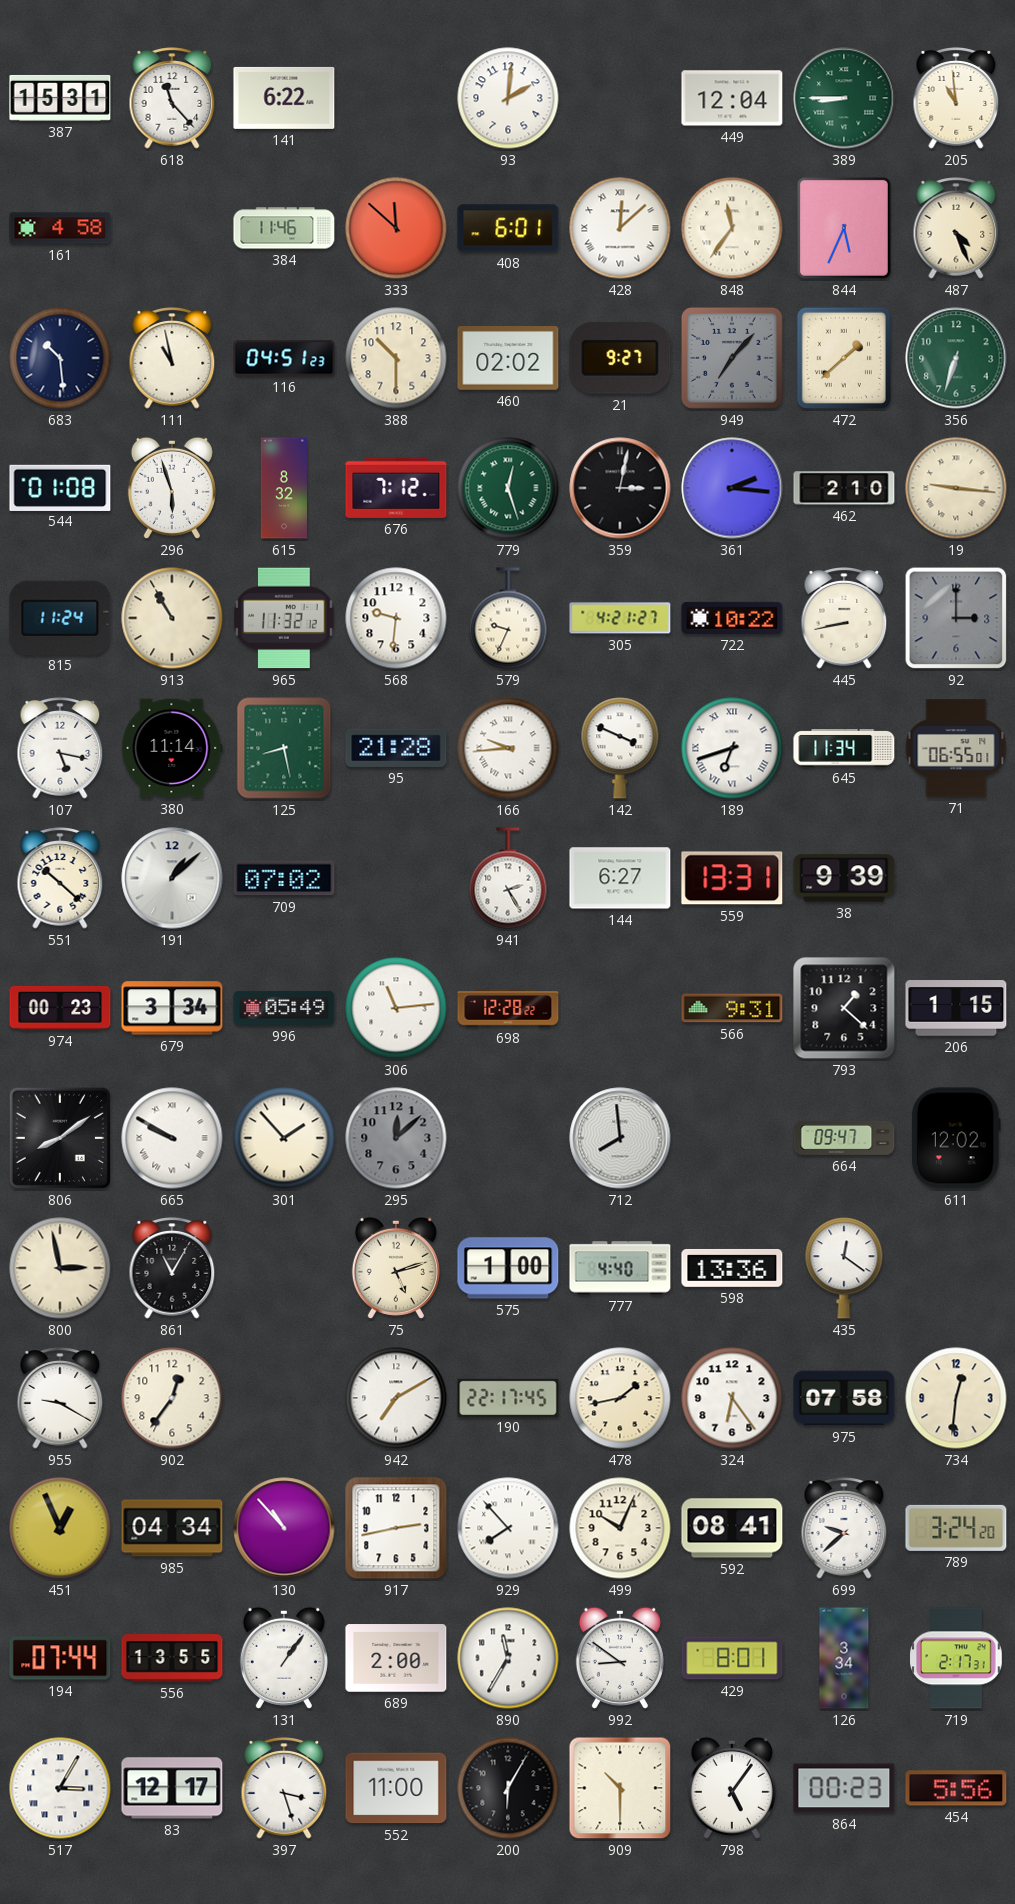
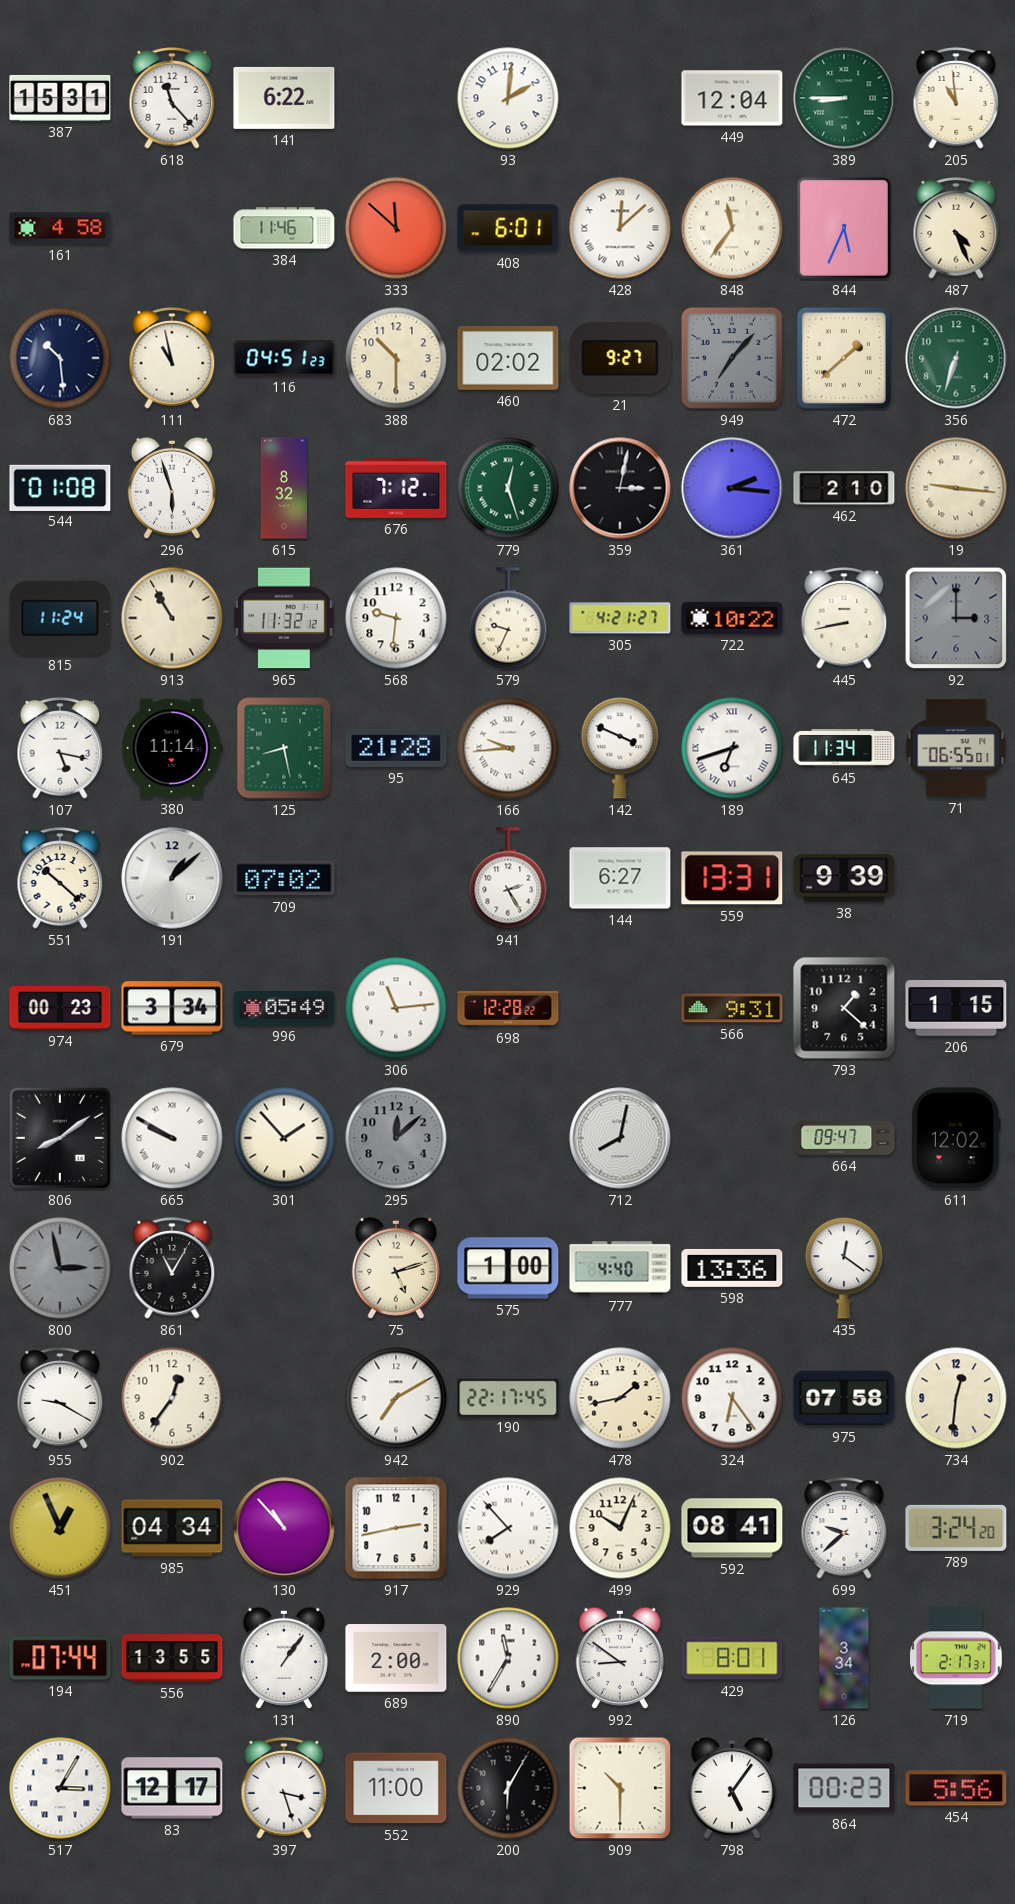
712: 7:59 -> 8:02
800 dial: cream -> grey
